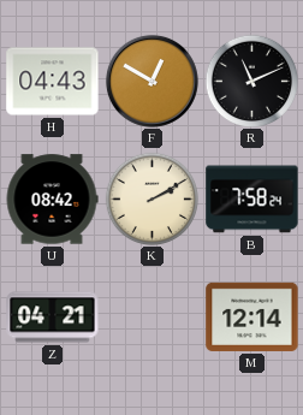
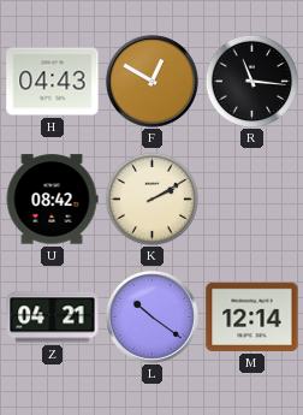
R: 11:11 -> 11:16
B: 7:58 -> none
L: none -> 10:21
